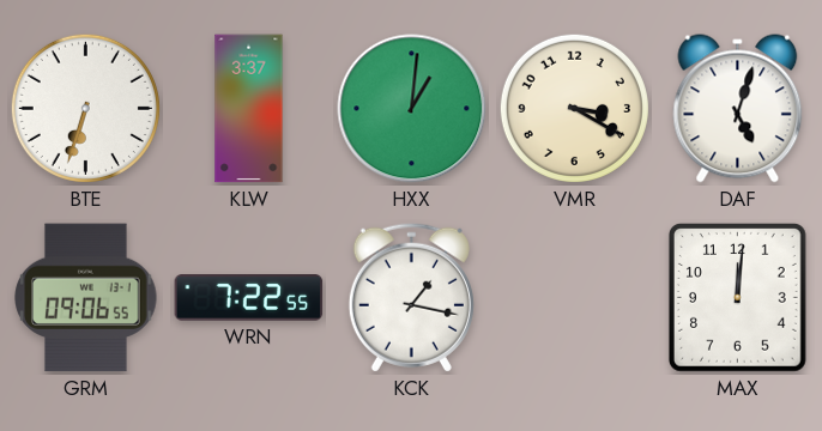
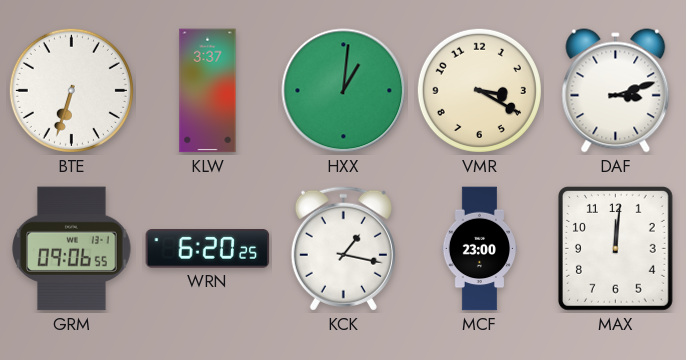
DAF: 5:03 -> 3:12
WRN: 7:22 -> 6:20
MCF: none -> 23:00
